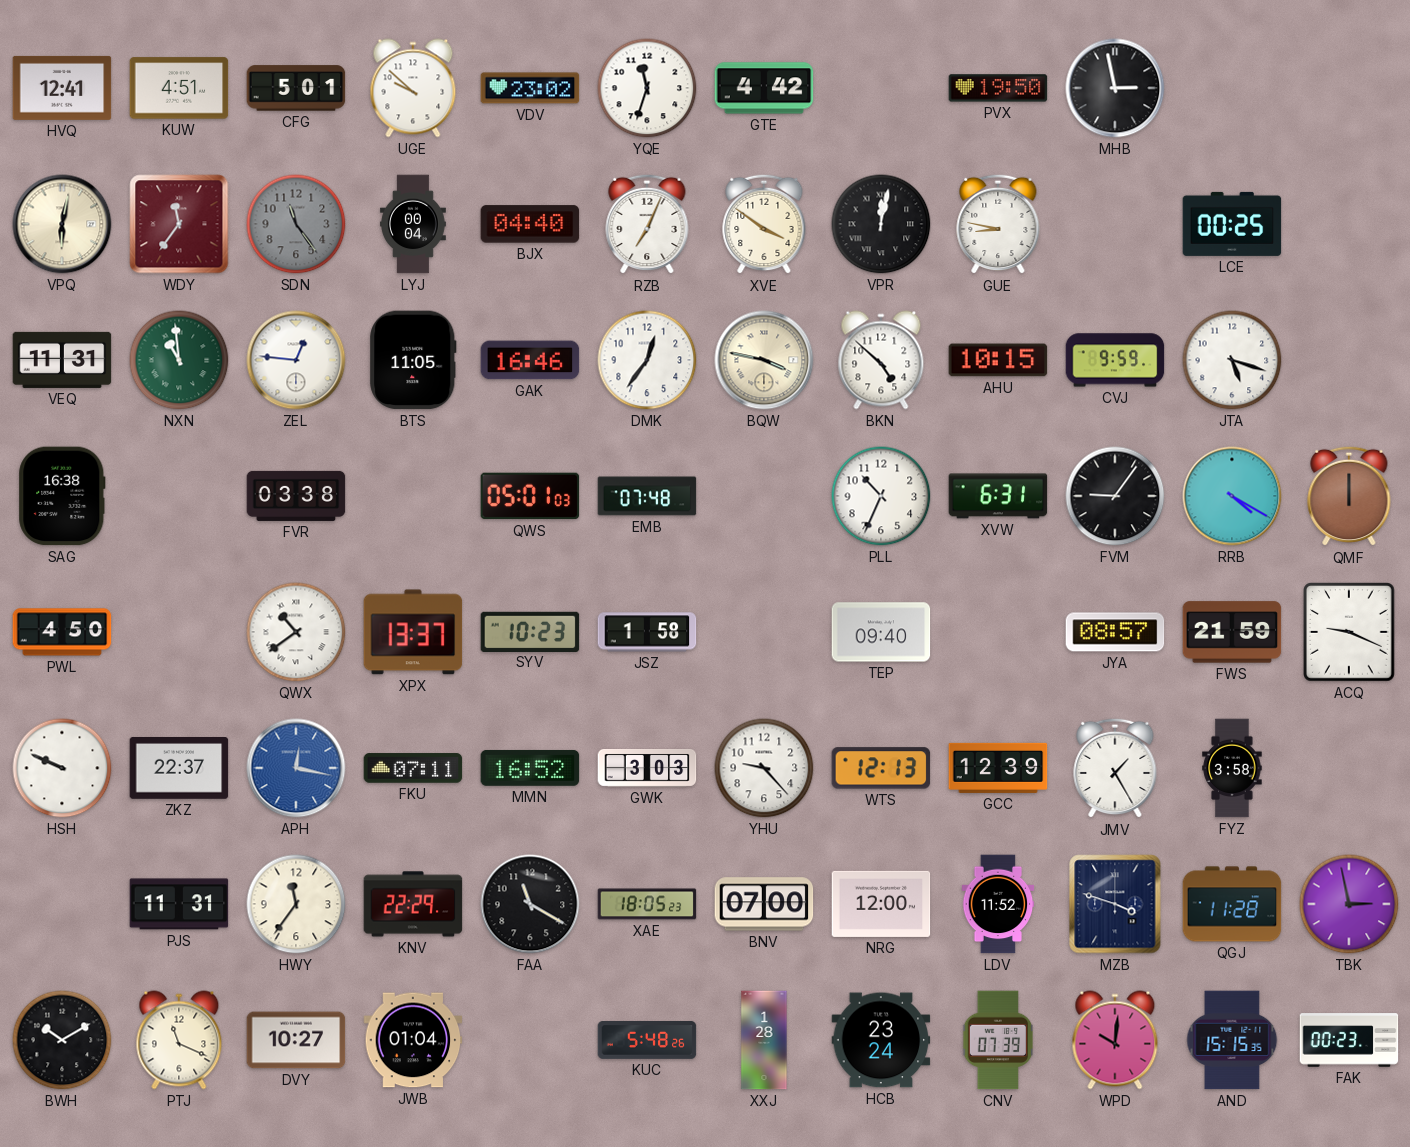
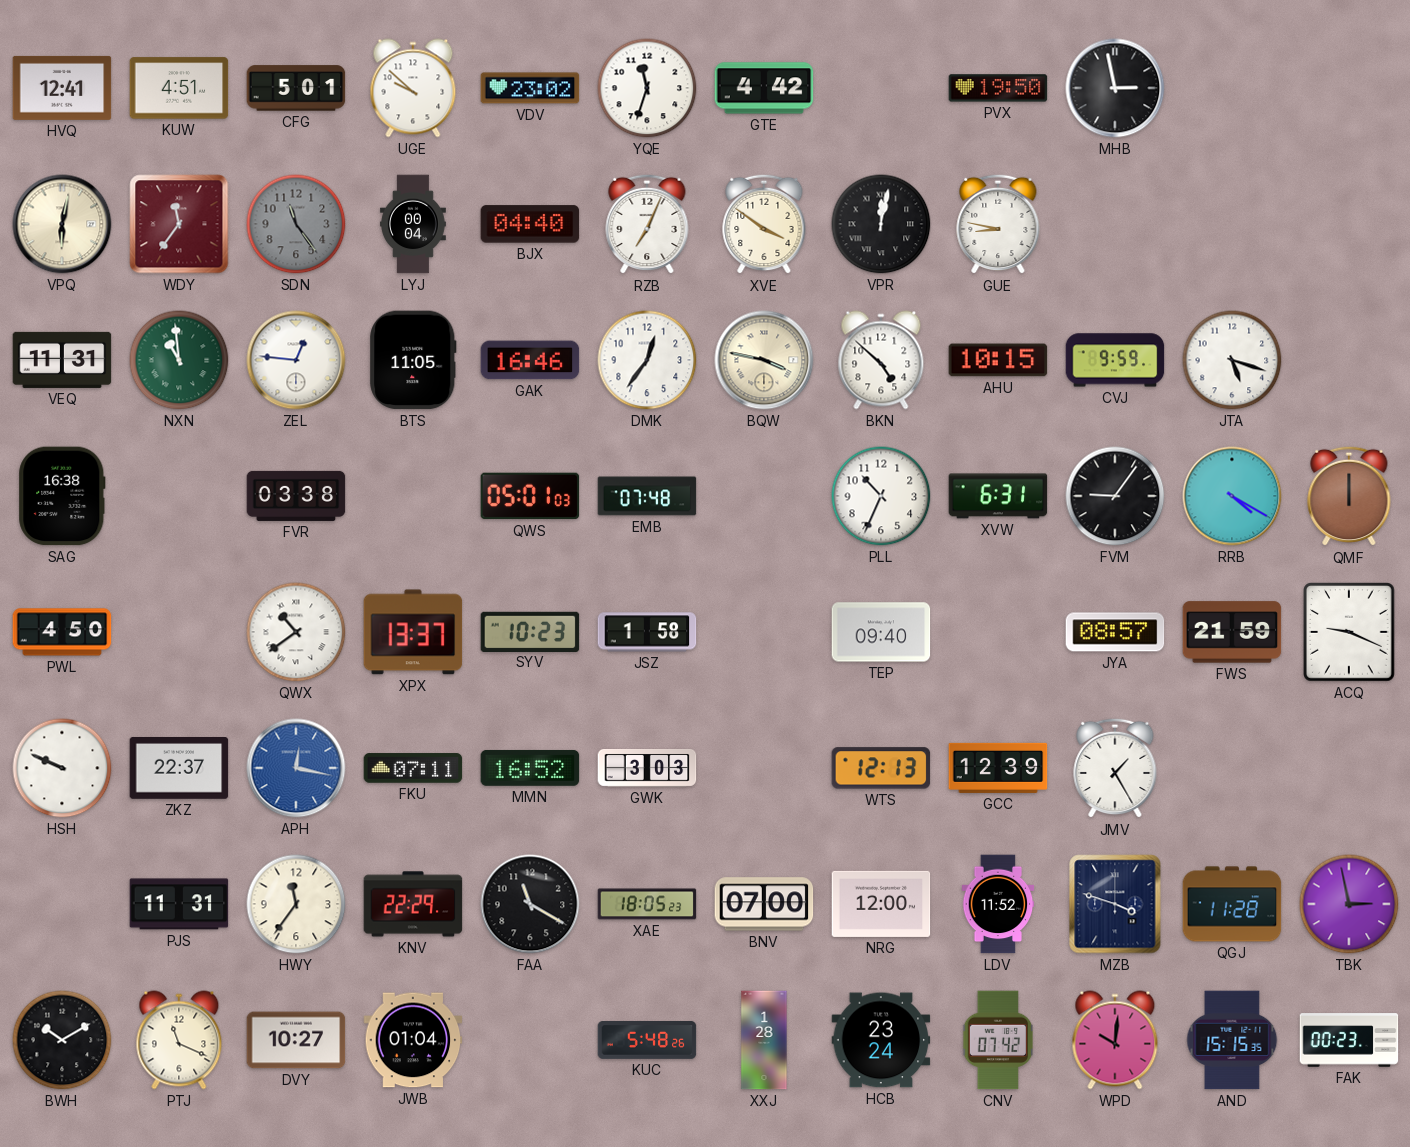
LCE: 00:25 -> none
YHU: 9:23 -> none
FYZ: 3:58 -> none
CNV: 07:39 -> 07:42
